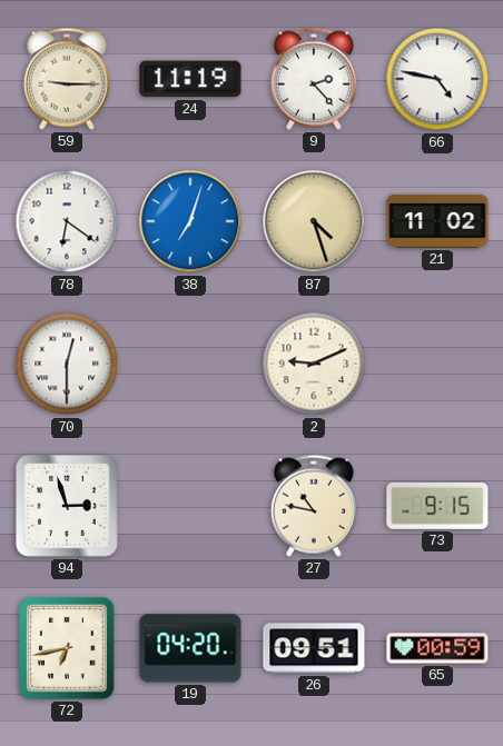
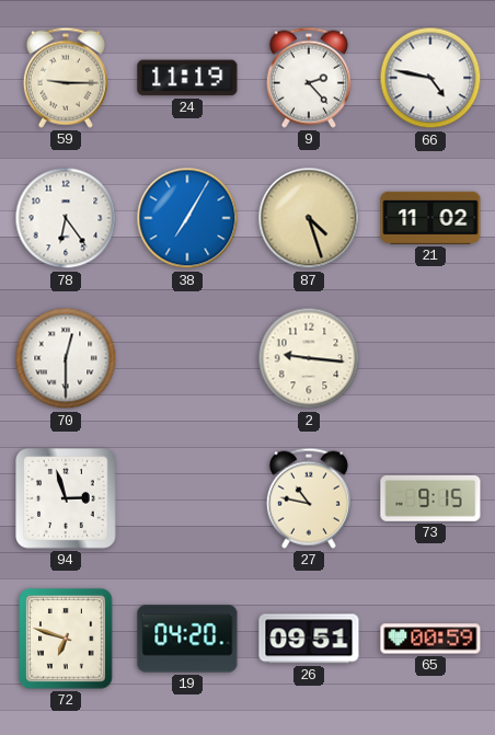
78: 6:21 -> 6:24
38: 7:03 -> 7:05
2: 9:11 -> 9:16
72: 6:43 -> 6:48
